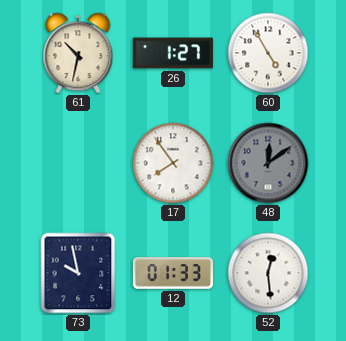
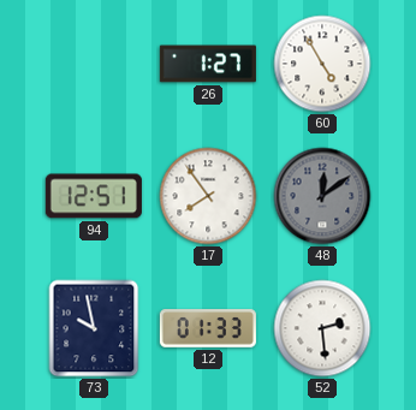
61: 10:32 -> none
94: none -> 12:51
52: 12:29 -> 2:29
